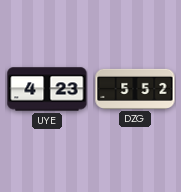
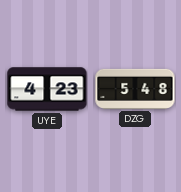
DZG: 5:52 -> 5:48
